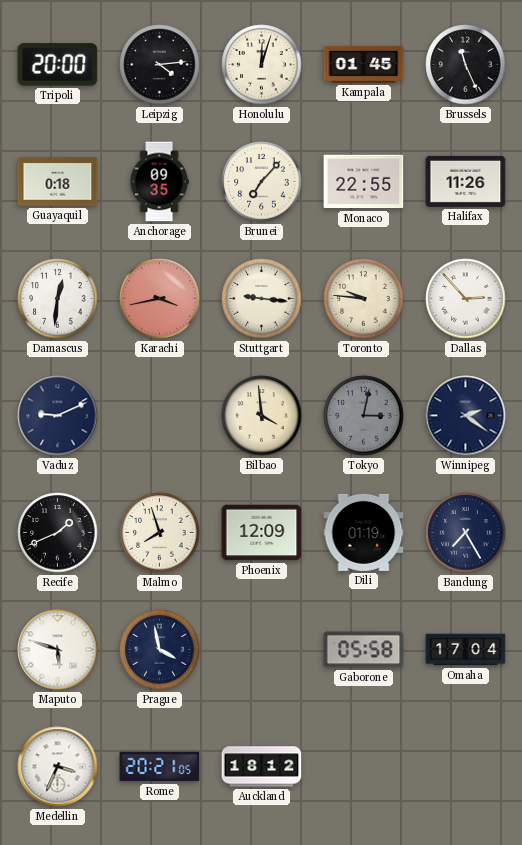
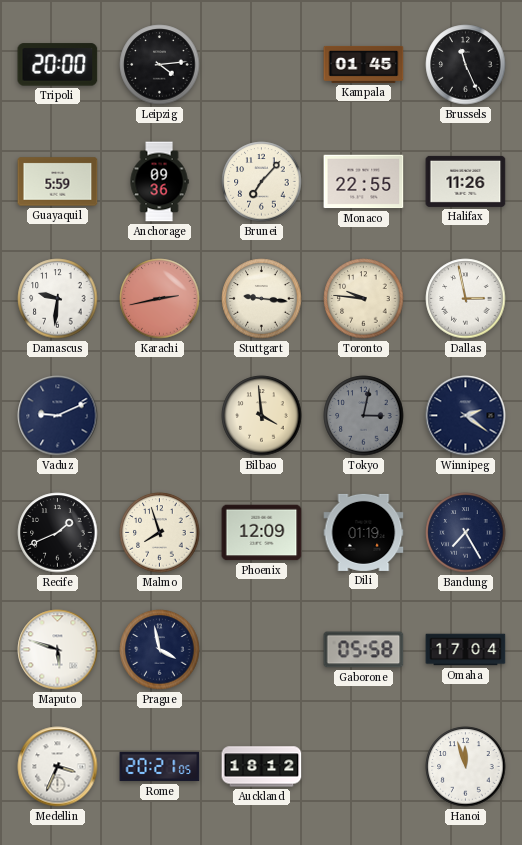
Honolulu: 12:03 -> none
Guayaquil: 0:18 -> 5:59
Anchorage: 09:35 -> 09:36
Damascus: 12:31 -> 9:31
Karachi: 3:43 -> 2:43
Dallas: 2:53 -> 2:58
Hanoi: none -> 11:57
